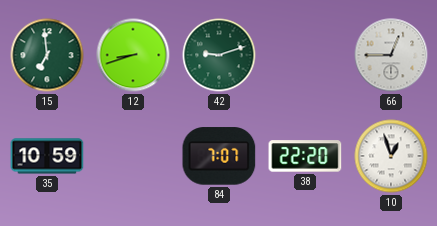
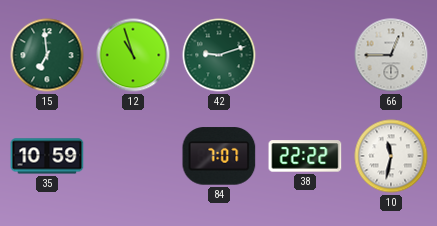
12: 8:42 -> 10:57
38: 22:20 -> 22:22
10: 12:57 -> 11:32
